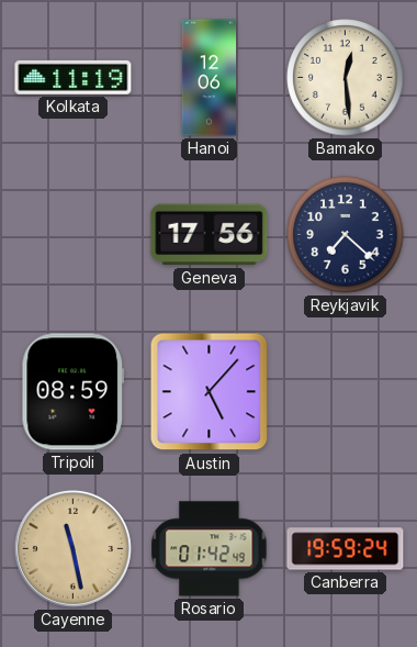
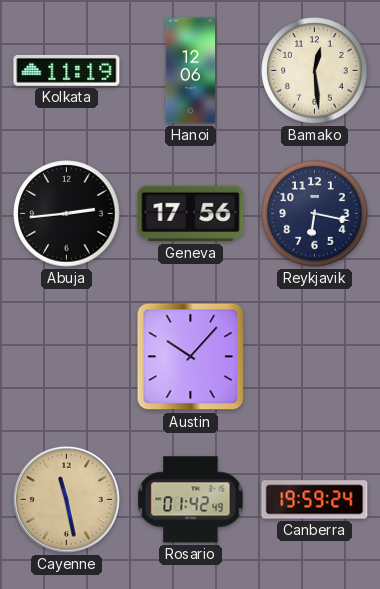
Abuja: none -> 2:44
Reykjavik: 7:22 -> 6:17
Tripoli: 08:59 -> none
Austin: 5:07 -> 10:07
